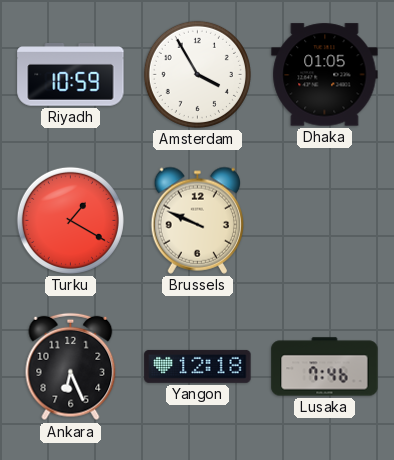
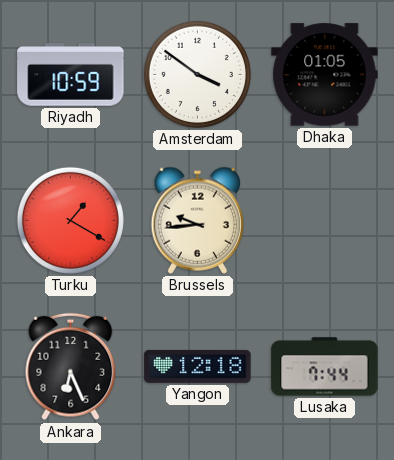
Amsterdam: 3:55 -> 3:51
Brussels: 9:49 -> 9:44
Lusaka: 7:46 -> 7:44
